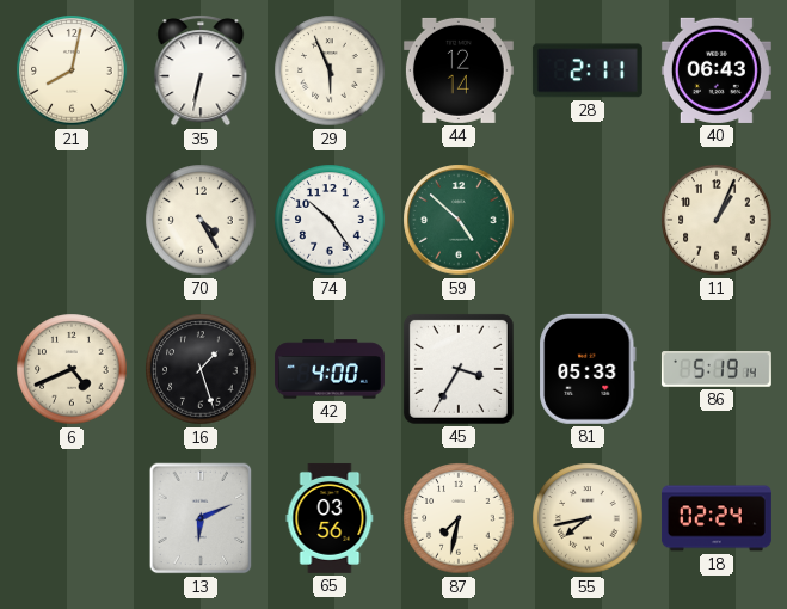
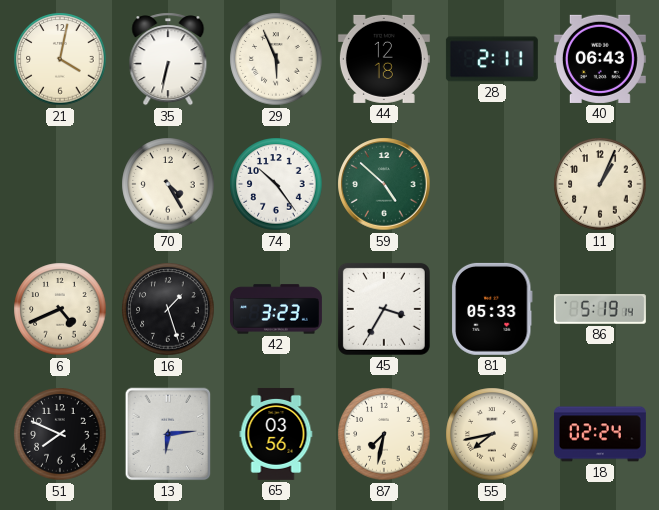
21: 8:02 -> 4:02
44: 12:14 -> 12:18
42: 4:00 -> 3:23
51: none -> 7:49
13: 6:11 -> 6:14
